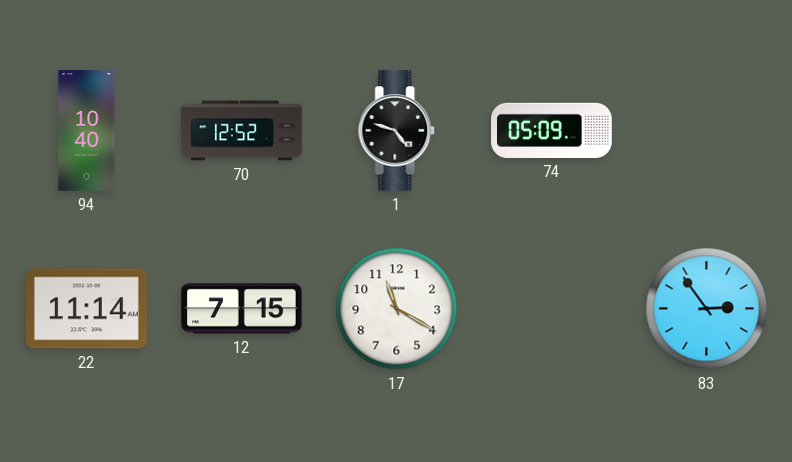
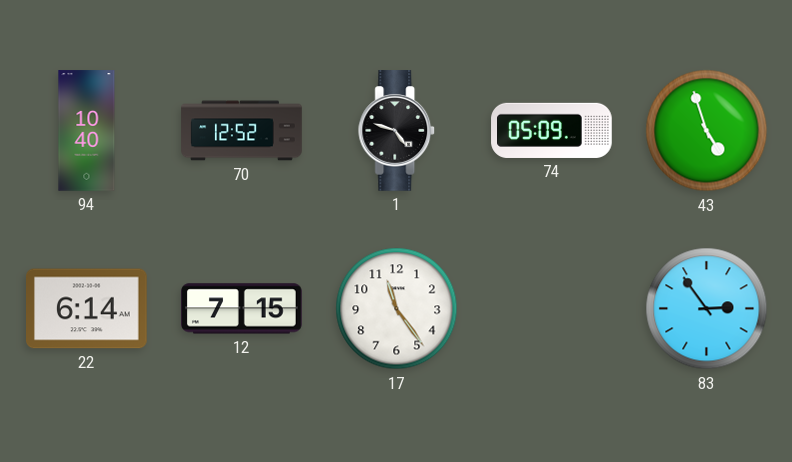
43: none -> 4:57
22: 11:14 -> 6:14
17: 11:20 -> 11:24
